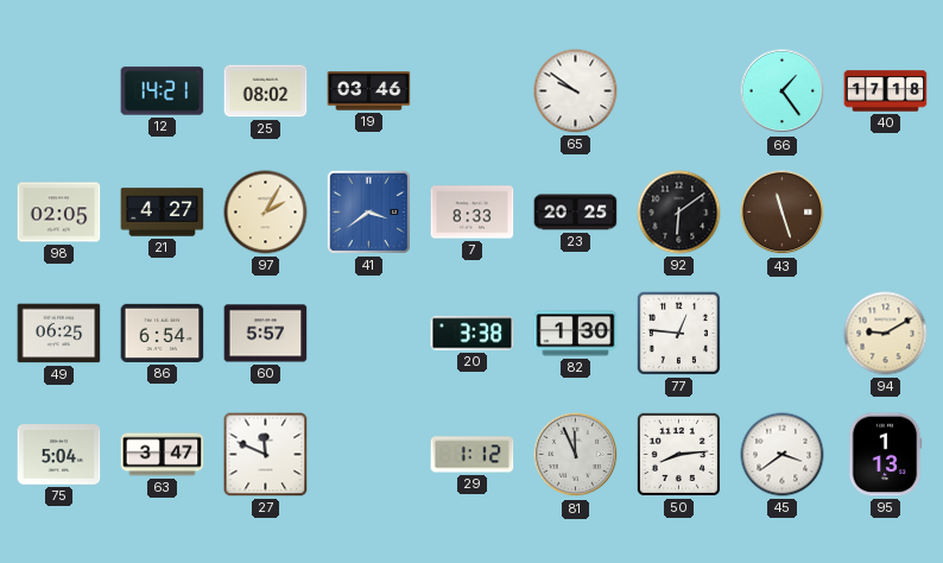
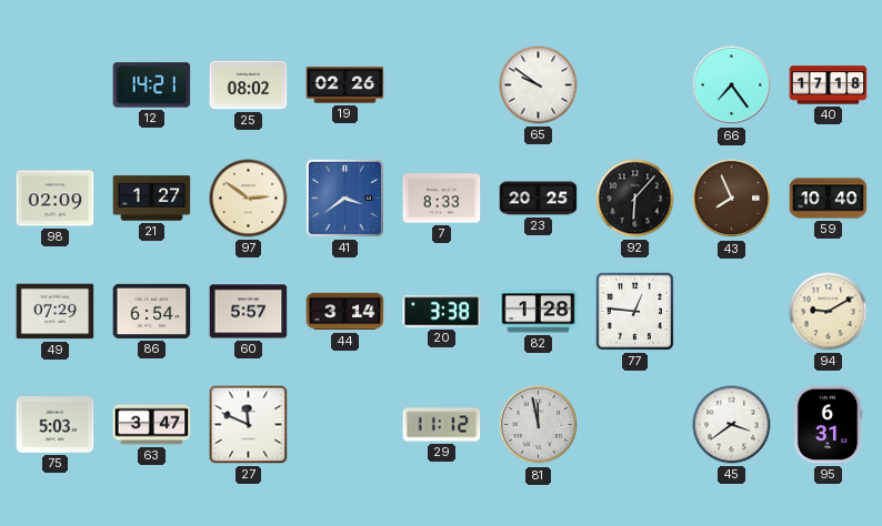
19: 03:46 -> 02:26
66: 1:24 -> 7:24
98: 02:05 -> 02:09
21: 4:27 -> 1:27
97: 2:05 -> 2:51
92: 6:09 -> 6:07
43: 11:27 -> 7:56
59: none -> 10:40
49: 06:25 -> 07:29
44: none -> 3:14
82: 1:30 -> 1:28
75: 5:04 -> 5:03
29: 1:12 -> 11:12
81: 11:56 -> 11:58
50: 8:14 -> none
95: 1:13 -> 6:31
